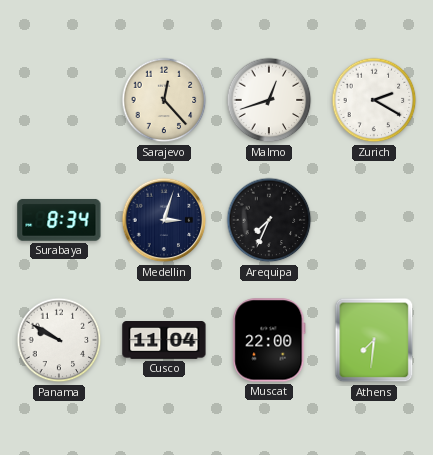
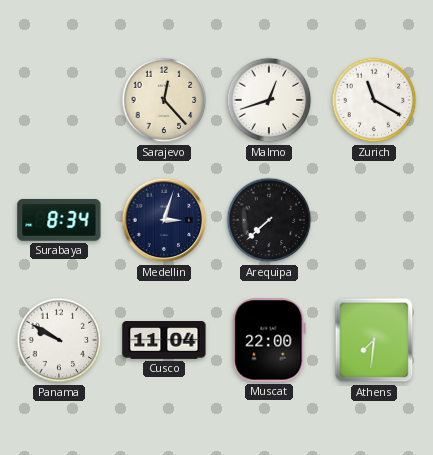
Zurich: 2:20 -> 11:20
Arequipa: 7:34 -> 7:38
